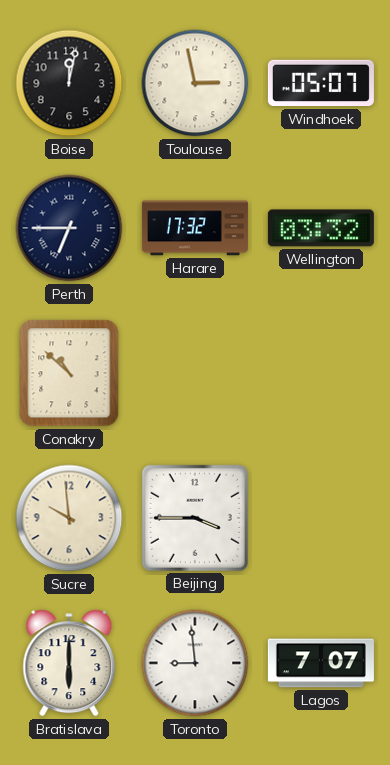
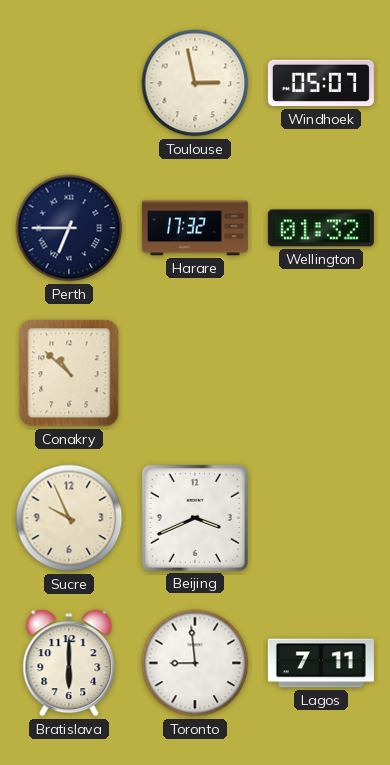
Boise: 12:02 -> none
Wellington: 03:32 -> 01:32
Sucre: 9:59 -> 9:56
Beijing: 3:45 -> 3:41
Lagos: 7:07 -> 7:11
